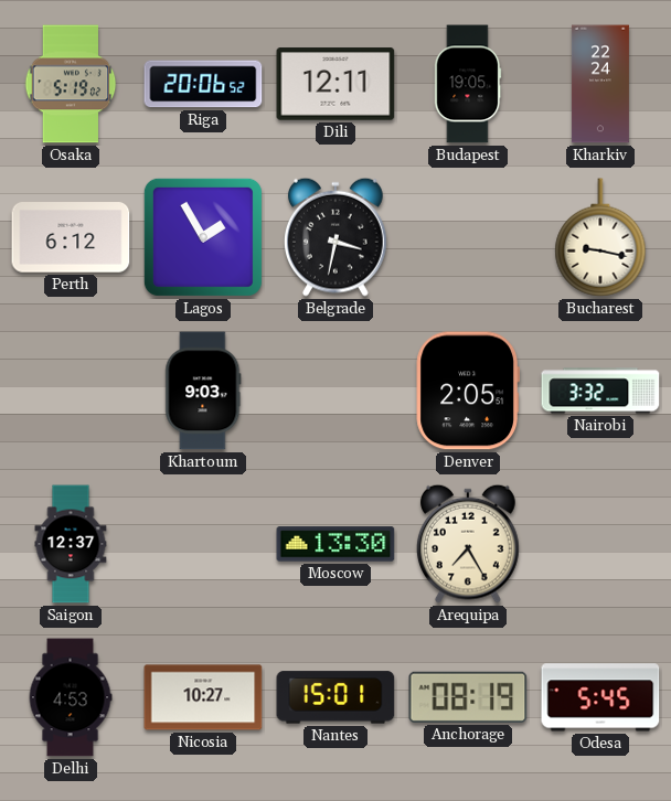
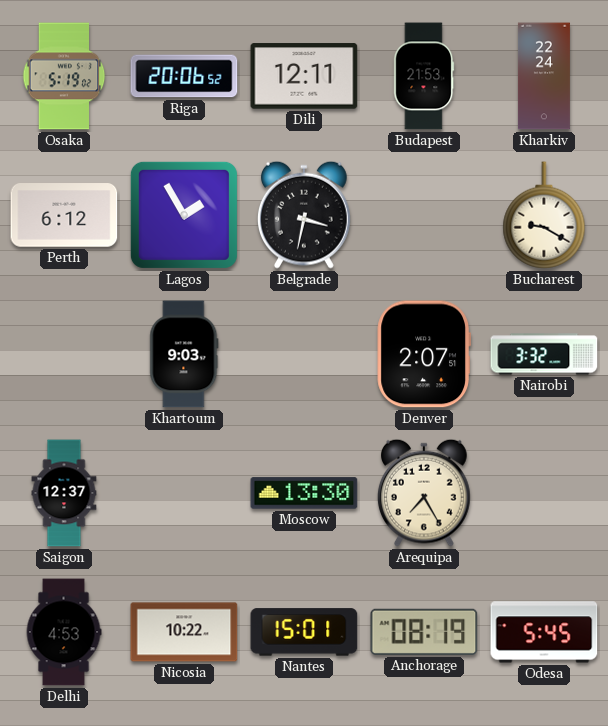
Budapest: 19:05 -> 21:53
Bucharest: 9:17 -> 9:20
Denver: 2:05 -> 2:07
Nicosia: 10:27 -> 10:22
